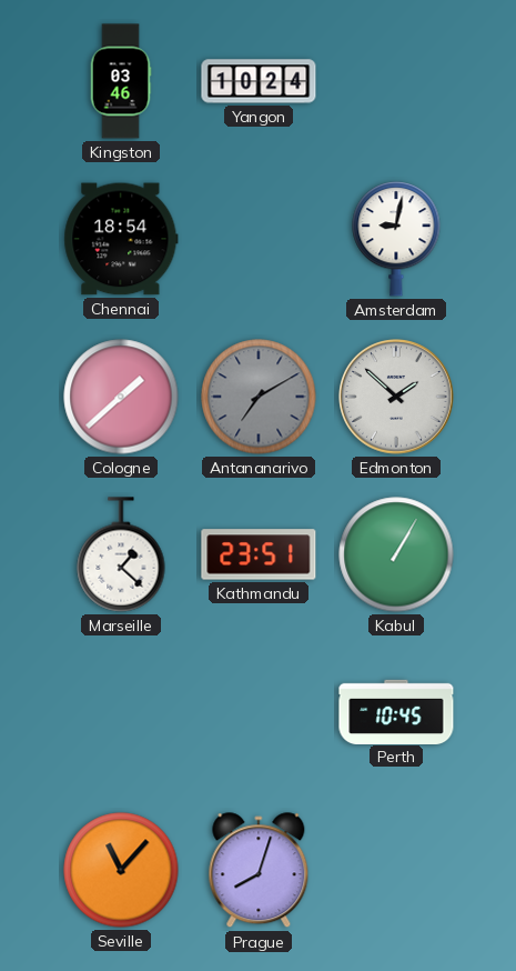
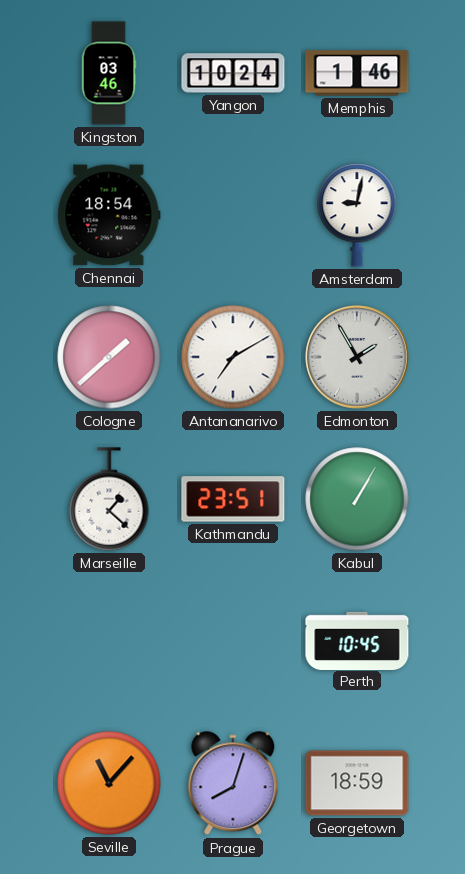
Memphis: none -> 1:46
Antananarivo dial: grey -> white
Edmonton: 1:52 -> 1:55
Georgetown: none -> 18:59
